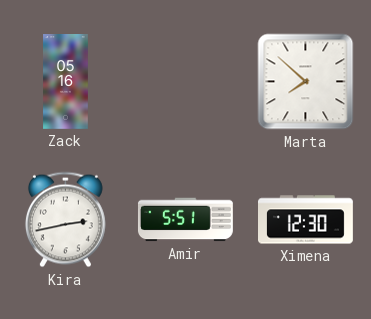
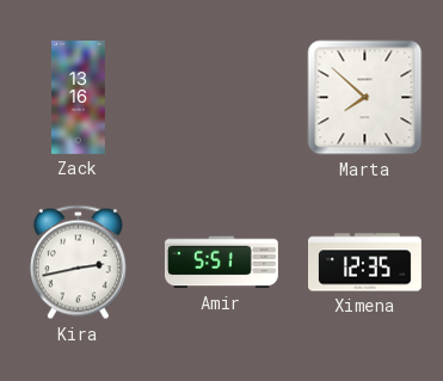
Zack: 05:16 -> 13:16
Ximena: 12:30 -> 12:35
